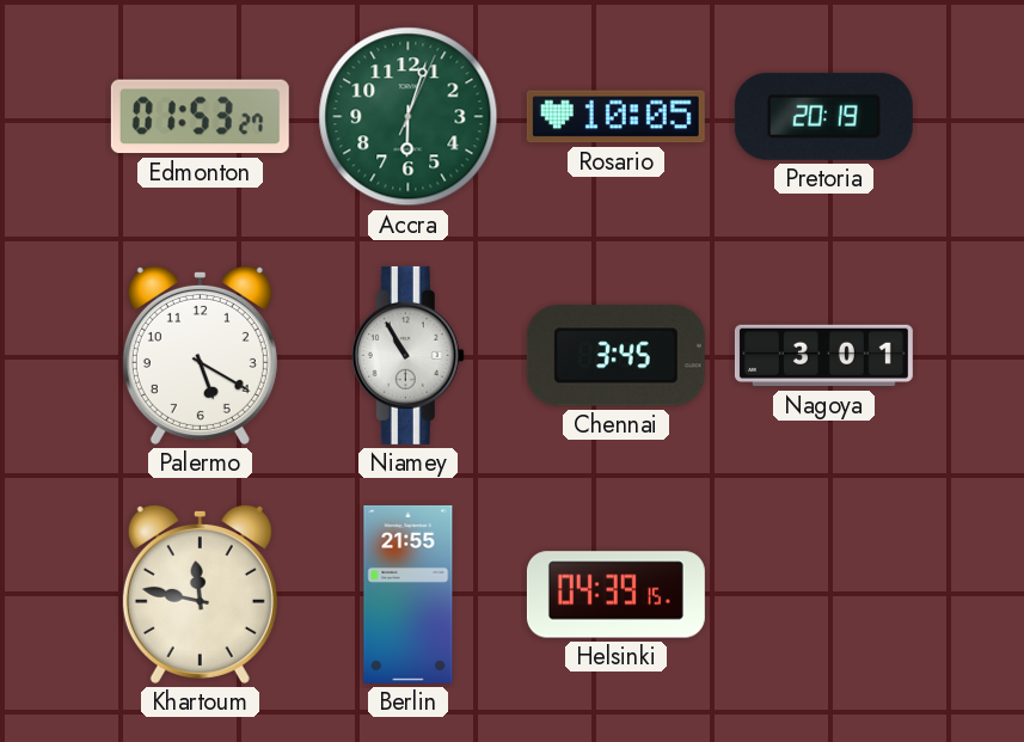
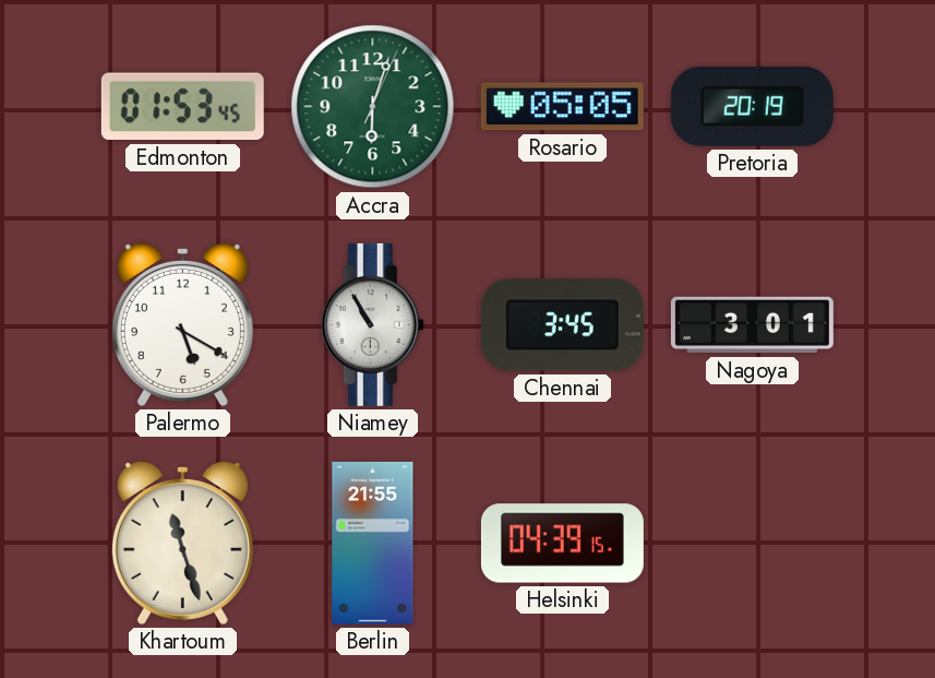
Edmonton: 01:53:27 -> 01:53:45
Rosario: 10:05 -> 05:05
Khartoum: 11:47 -> 11:27
